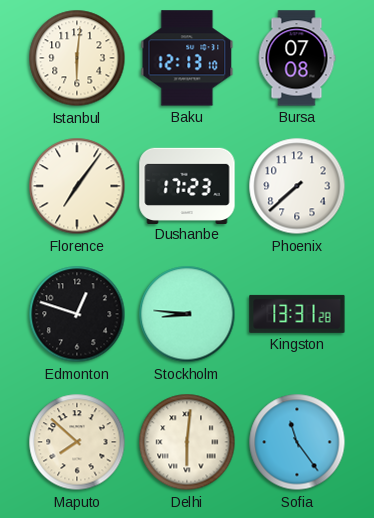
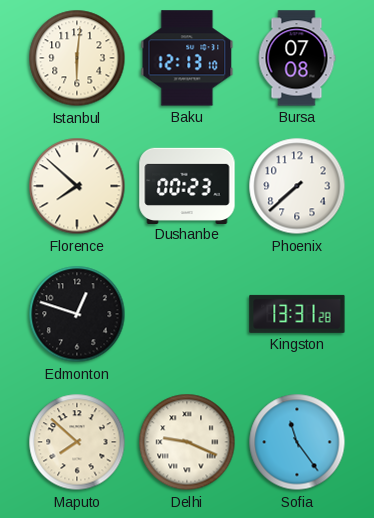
Florence: 7:06 -> 7:52
Dushanbe: 17:23 -> 00:23
Stockholm: 8:46 -> none
Delhi: 6:01 -> 9:19
